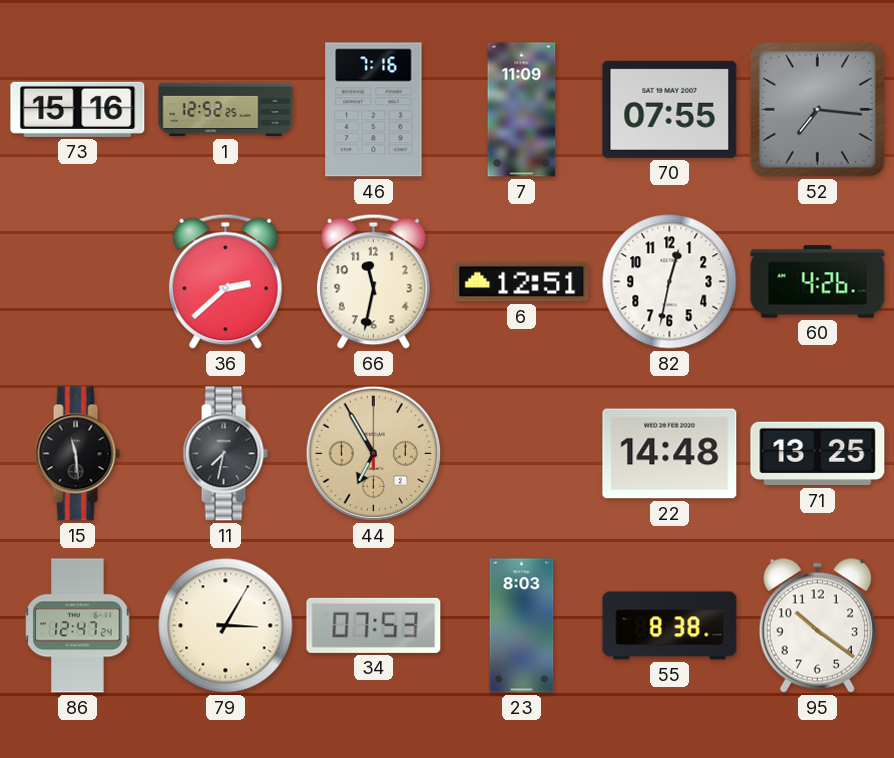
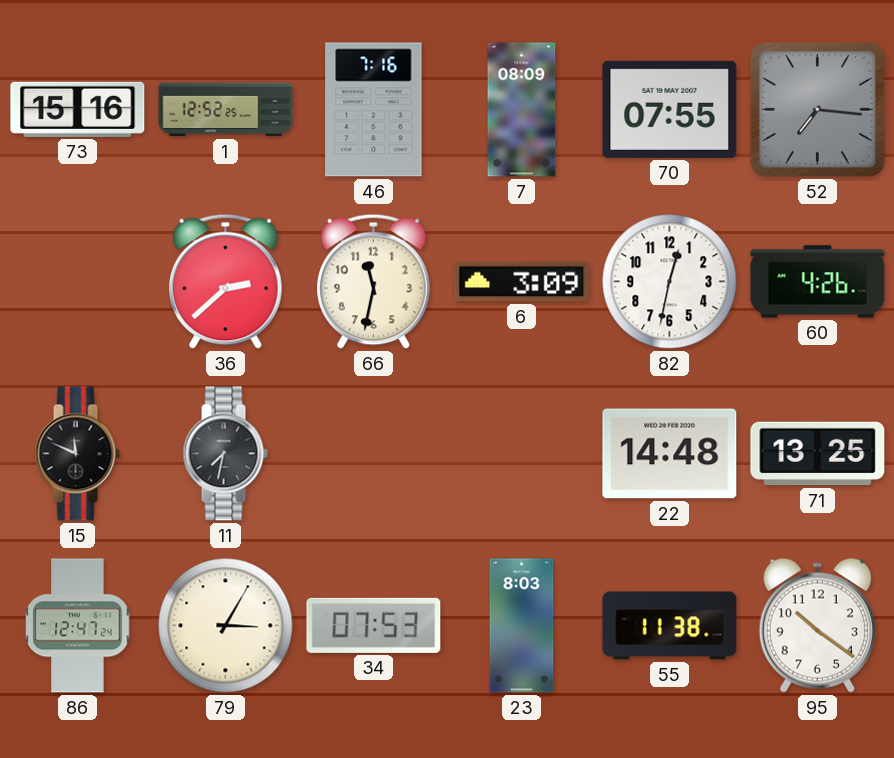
7: 11:09 -> 08:09
6: 12:51 -> 3:09
15: 11:29 -> 11:49
44: 6:55 -> none
55: 8:38 -> 11:38
